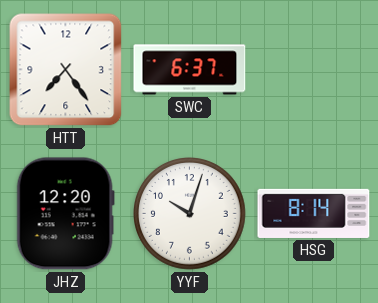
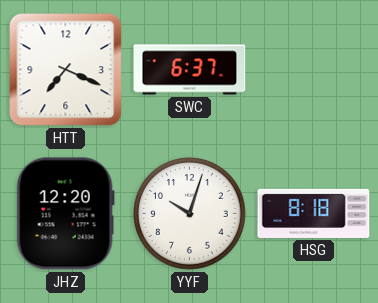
HTT: 7:24 -> 7:19
HSG: 8:14 -> 8:18
